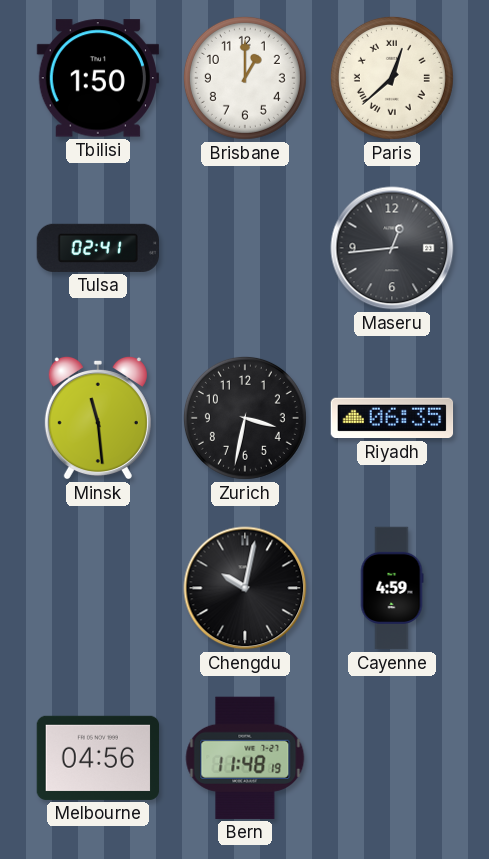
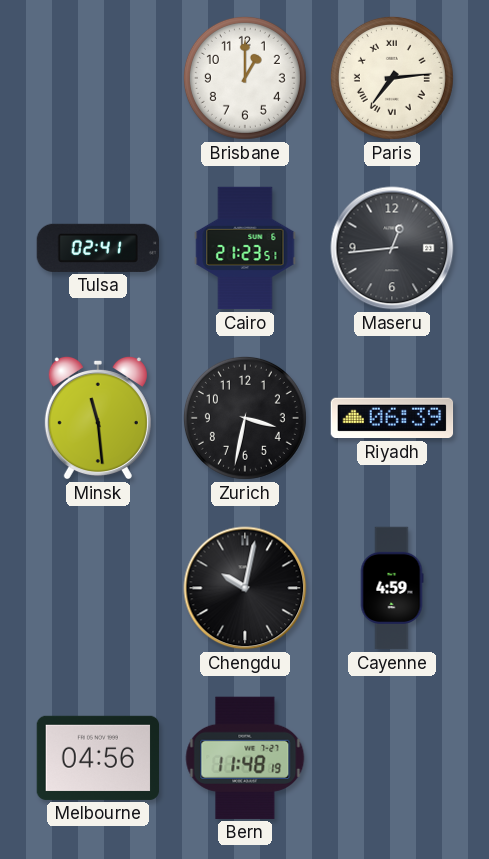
Tbilisi: 1:50 -> none
Paris: 12:38 -> 7:14
Cairo: none -> 21:23
Riyadh: 06:35 -> 06:39
